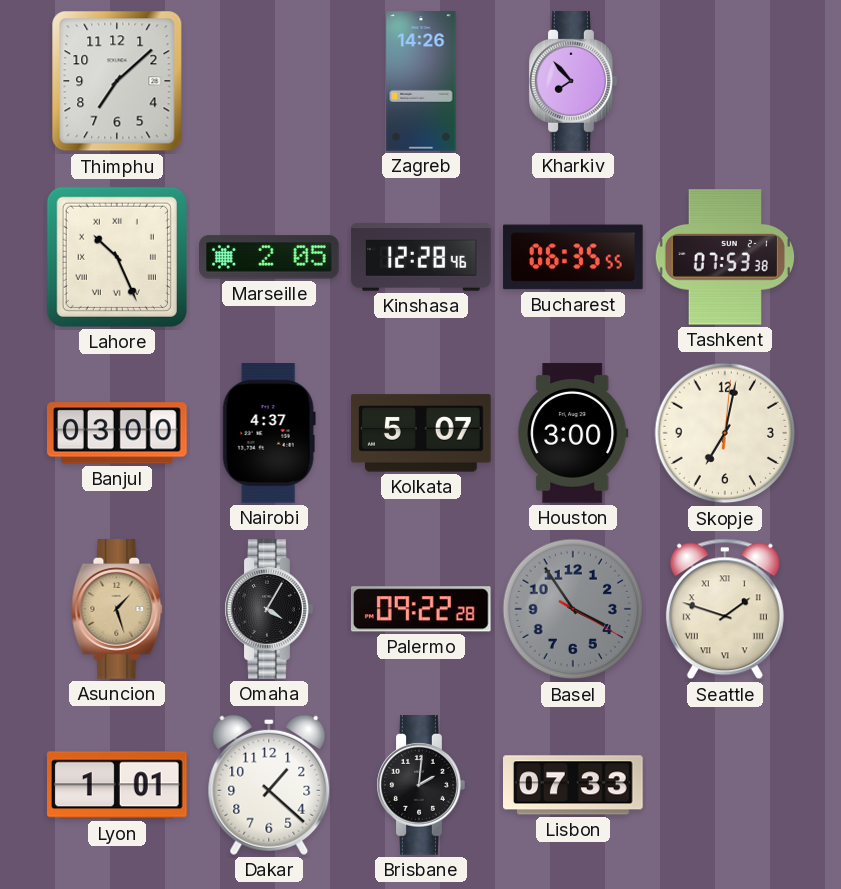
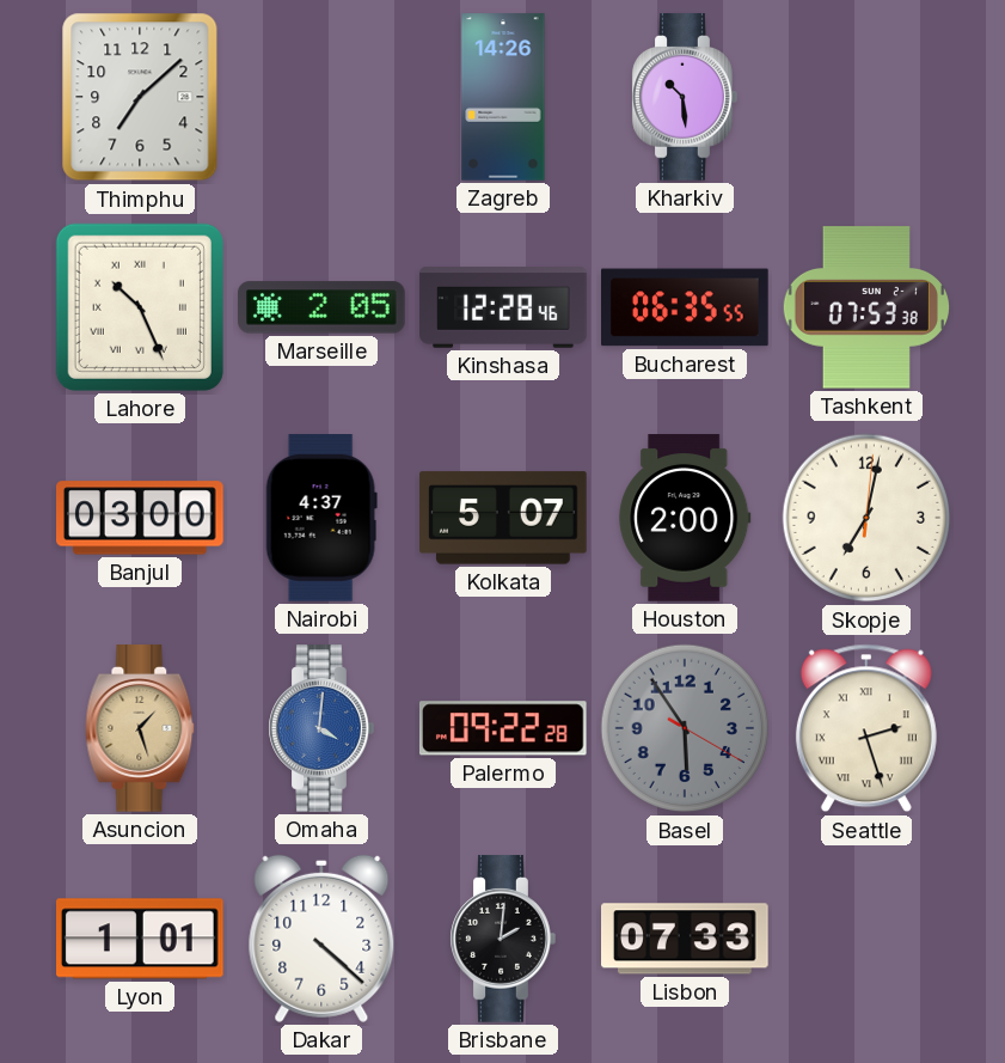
Kharkiv: 7:53 -> 10:29
Houston: 3:00 -> 2:00
Omaha: 4:05 -> 4:01
Omaha dial: black -> blue
Basel: 3:54 -> 5:54
Seattle: 1:48 -> 2:27
Dakar: 1:22 -> 4:22
